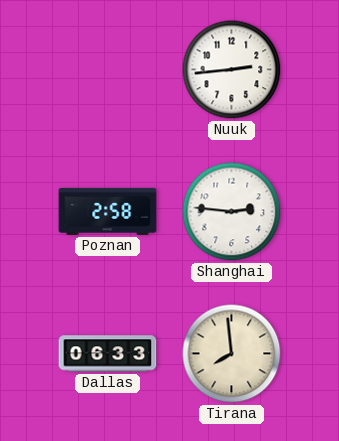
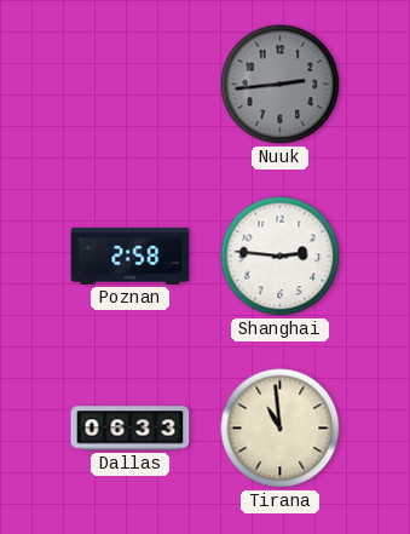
Nuuk dial: white -> grey
Tirana: 7:59 -> 10:59
